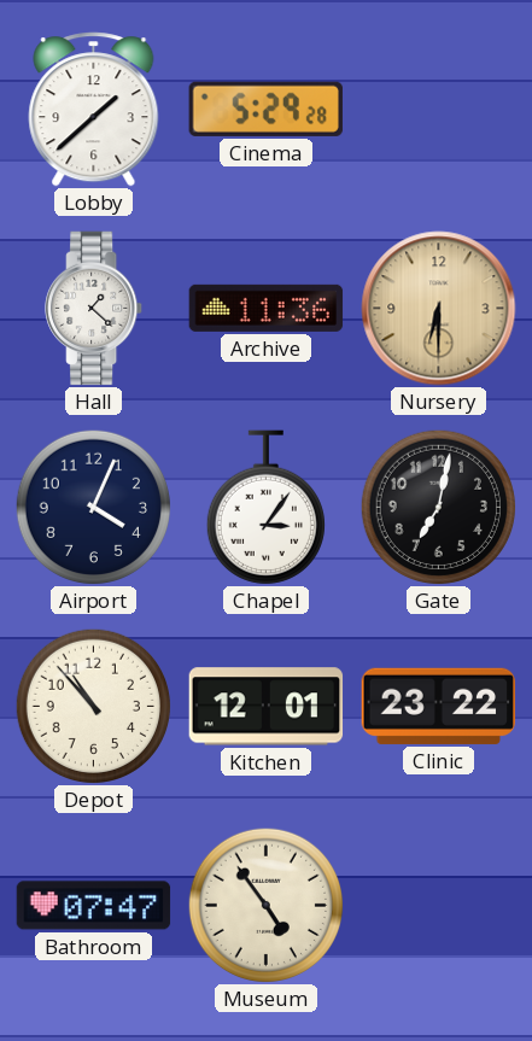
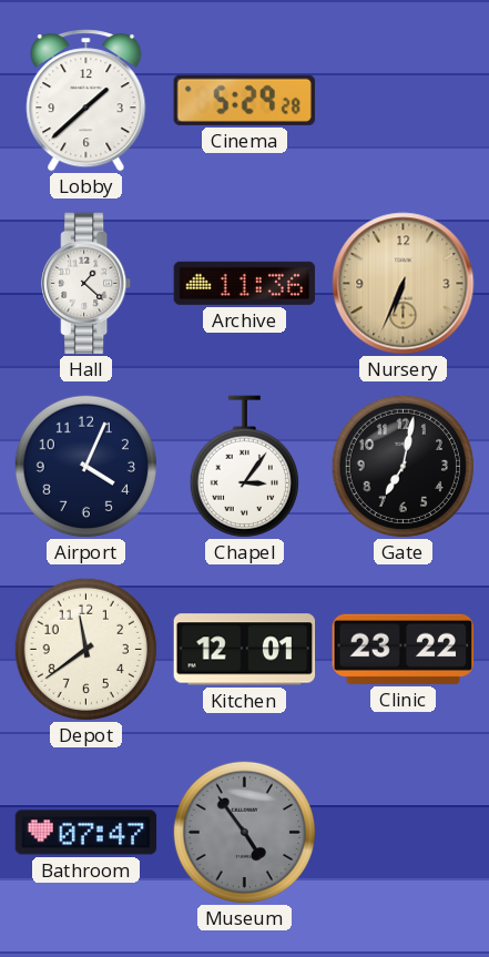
Nursery: 6:30 -> 6:34
Depot: 10:53 -> 11:39
Museum dial: cream -> grey
